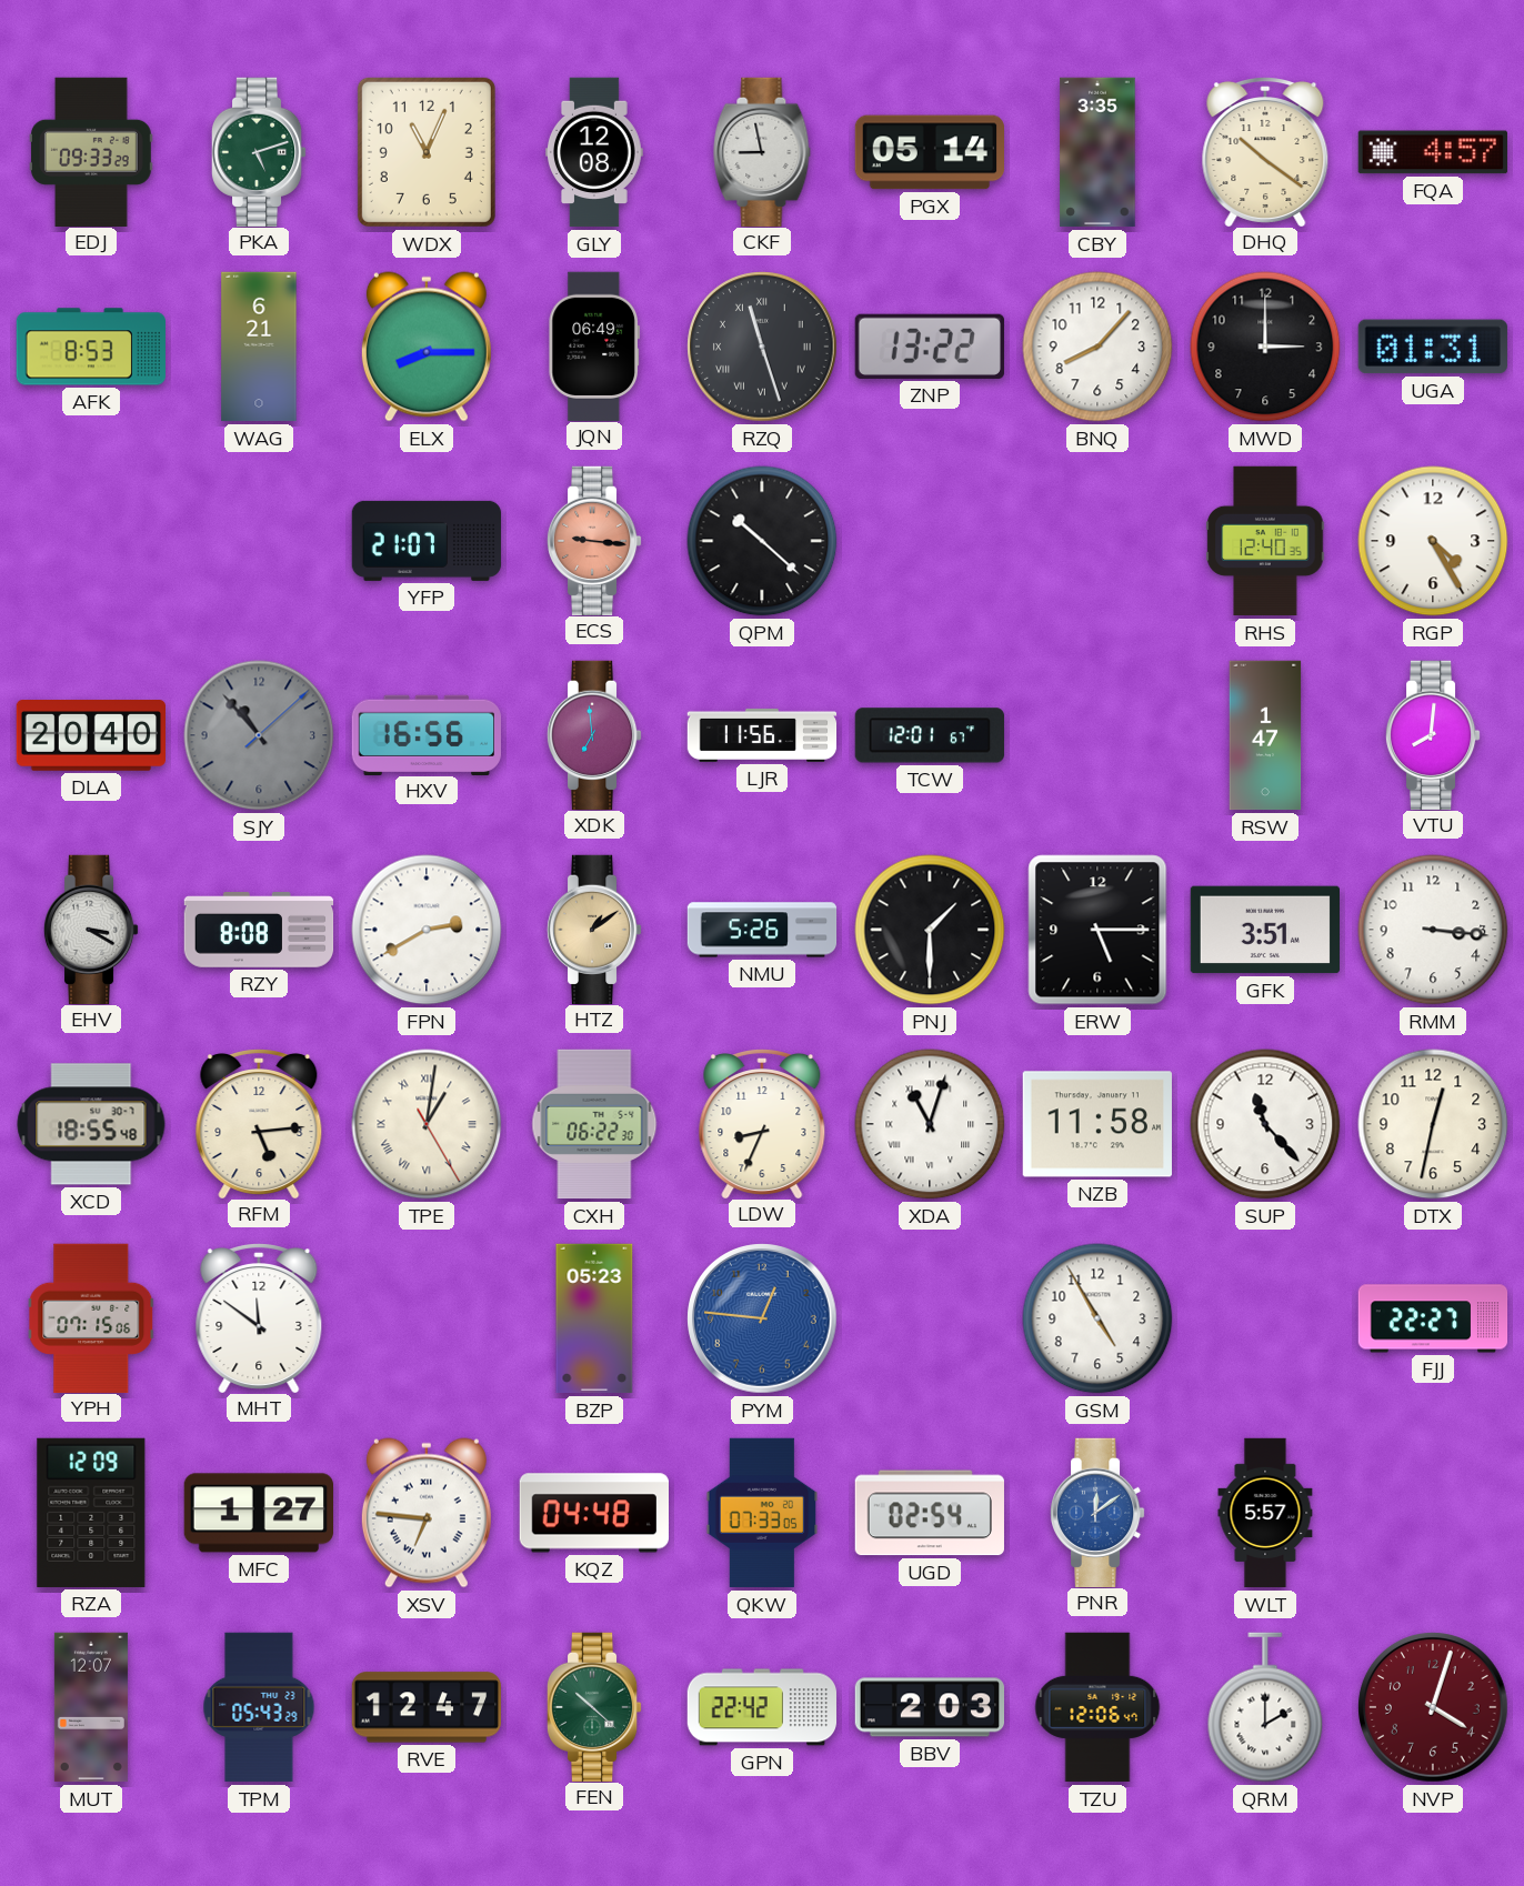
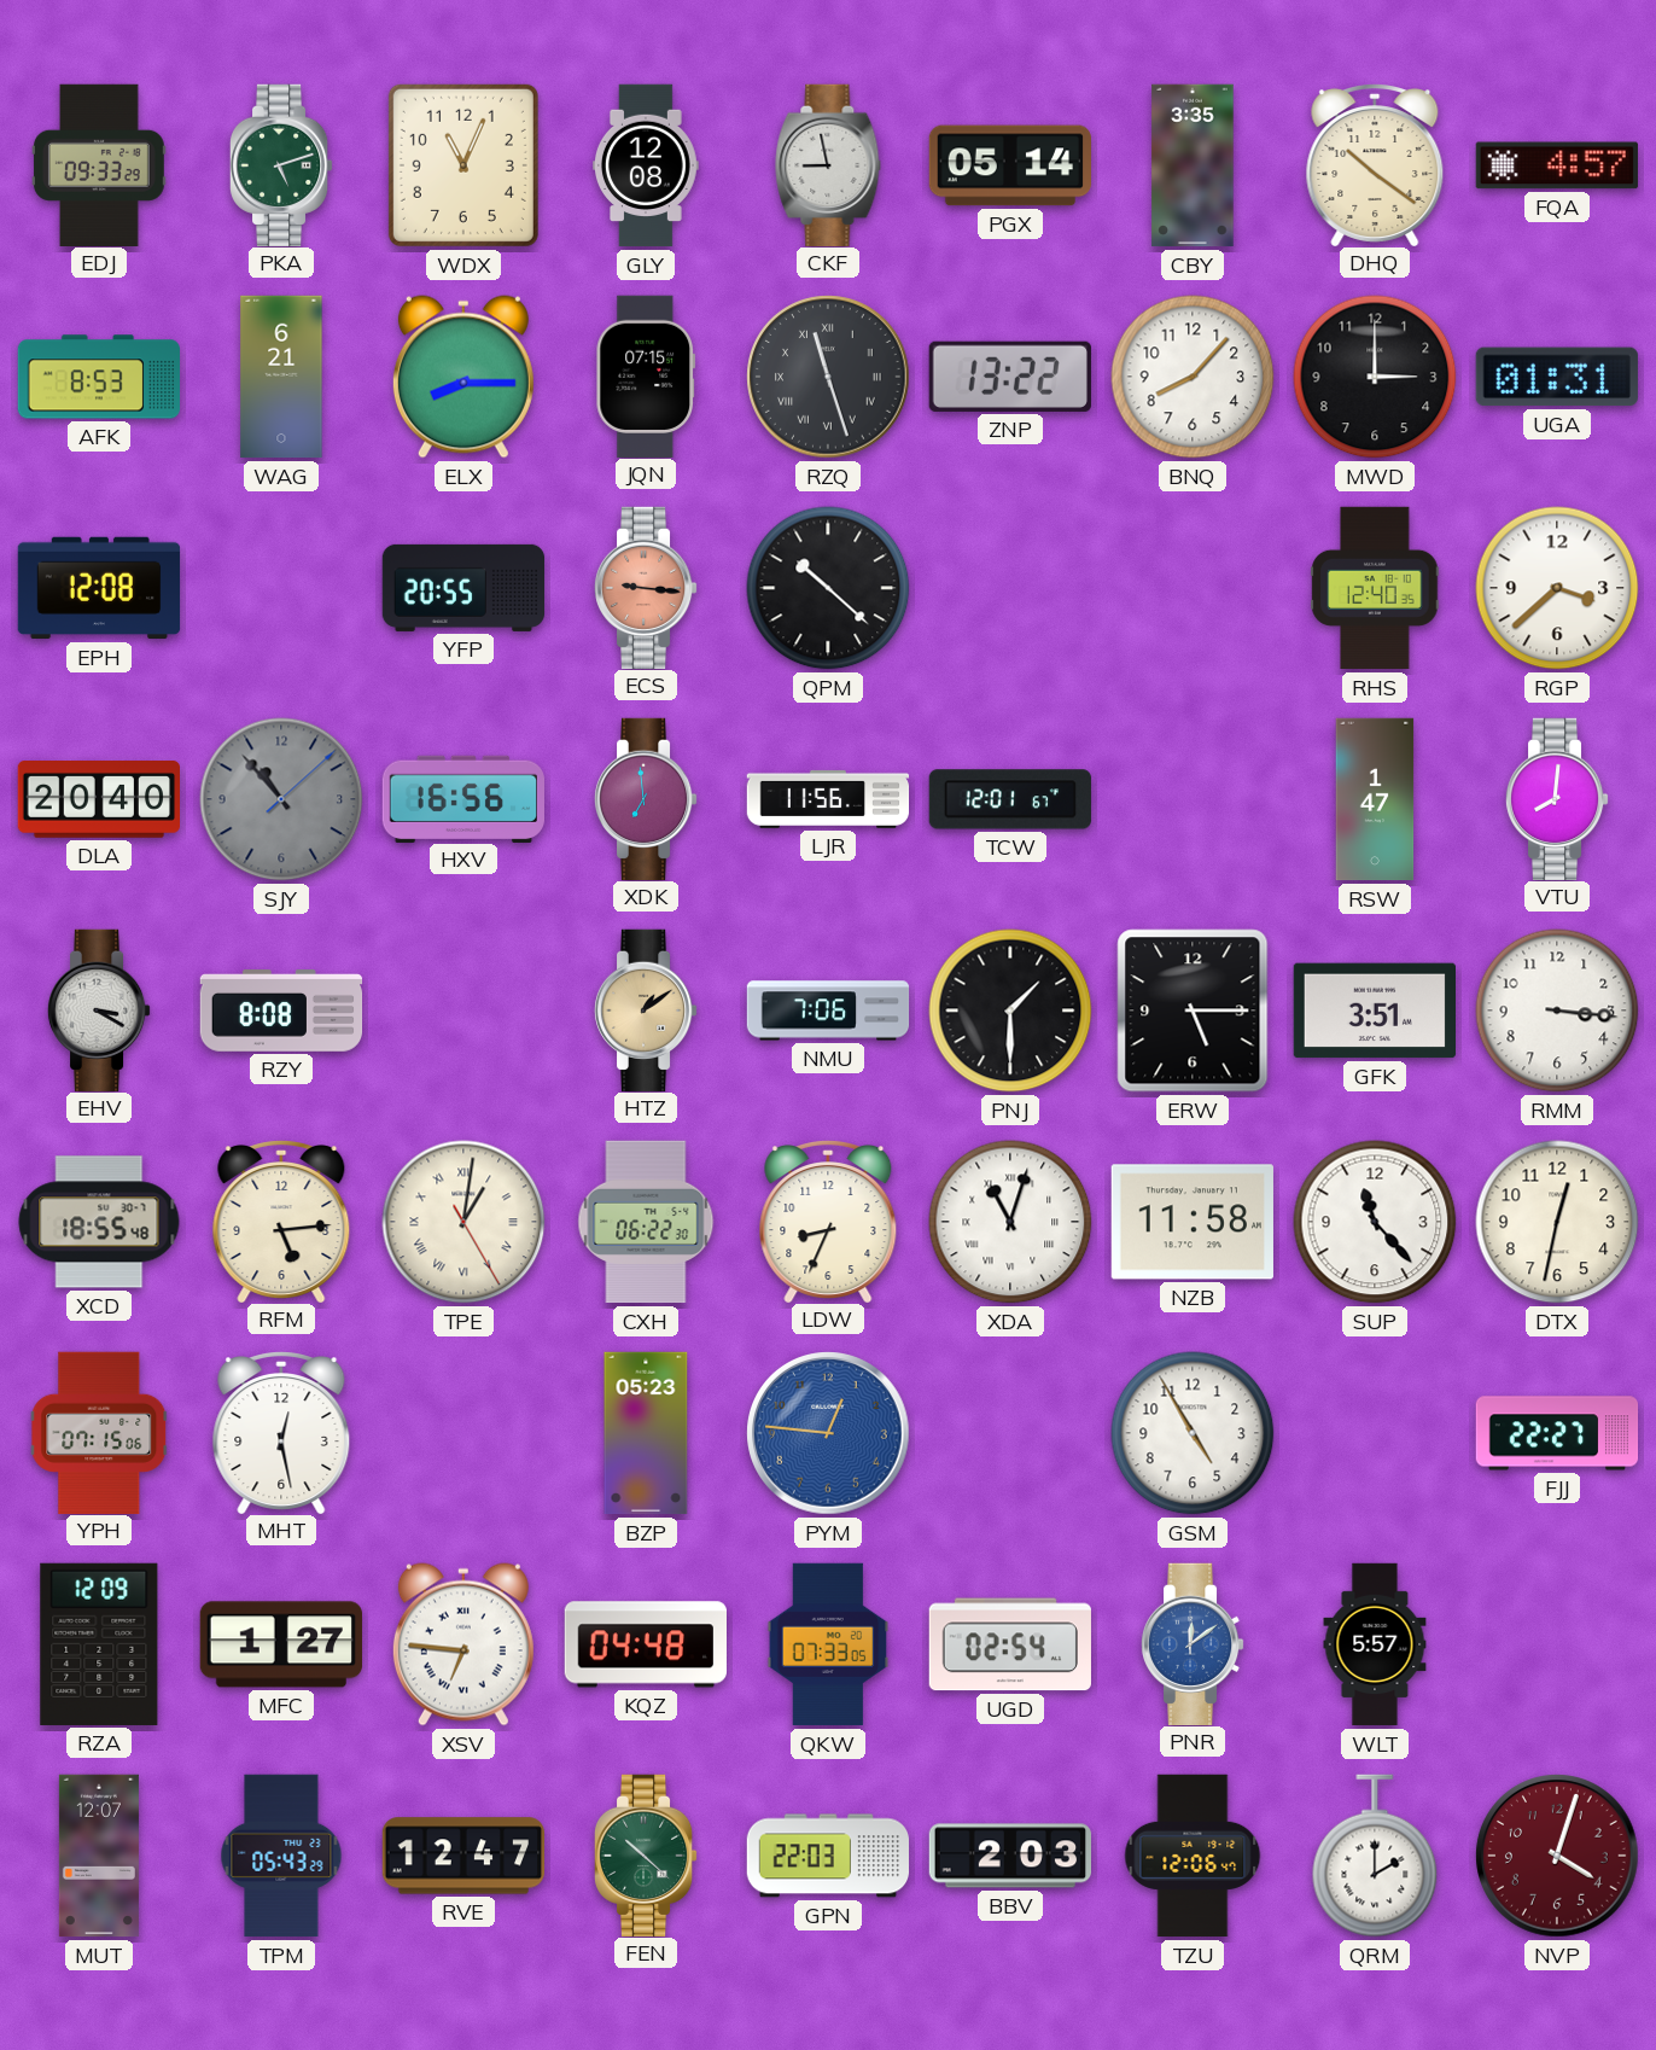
JQN: 06:49 -> 07:15
EPH: none -> 12:08
YFP: 21:07 -> 20:55
RGP: 4:25 -> 3:38
FPN: 2:40 -> none
NMU: 5:26 -> 7:06
MHT: 11:51 -> 12:28
GPN: 22:42 -> 22:03
